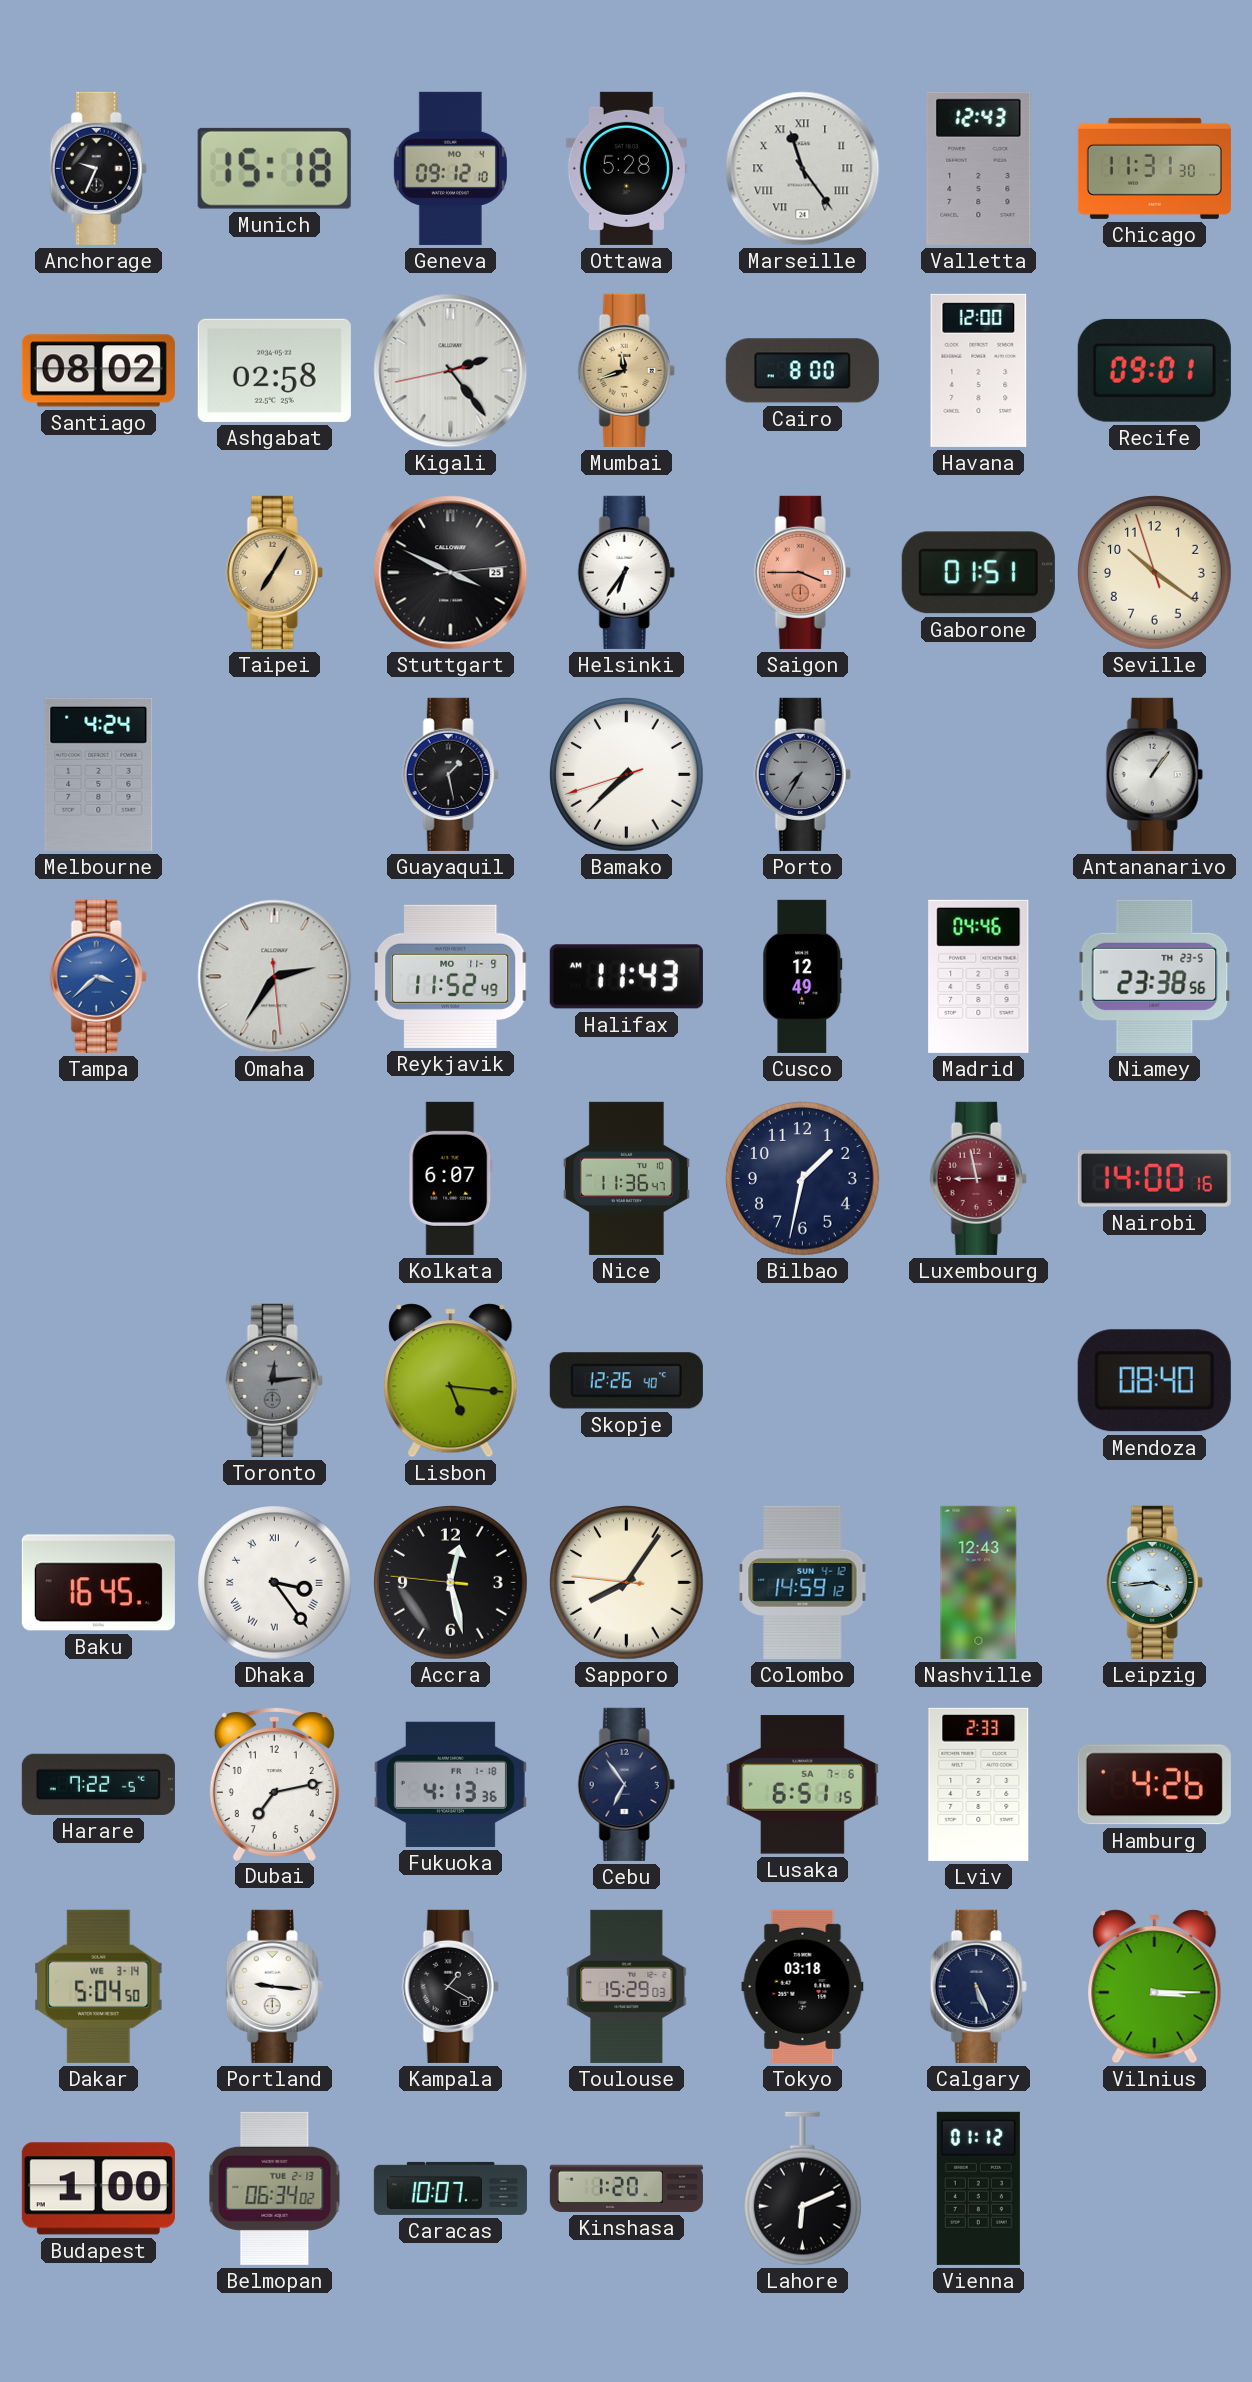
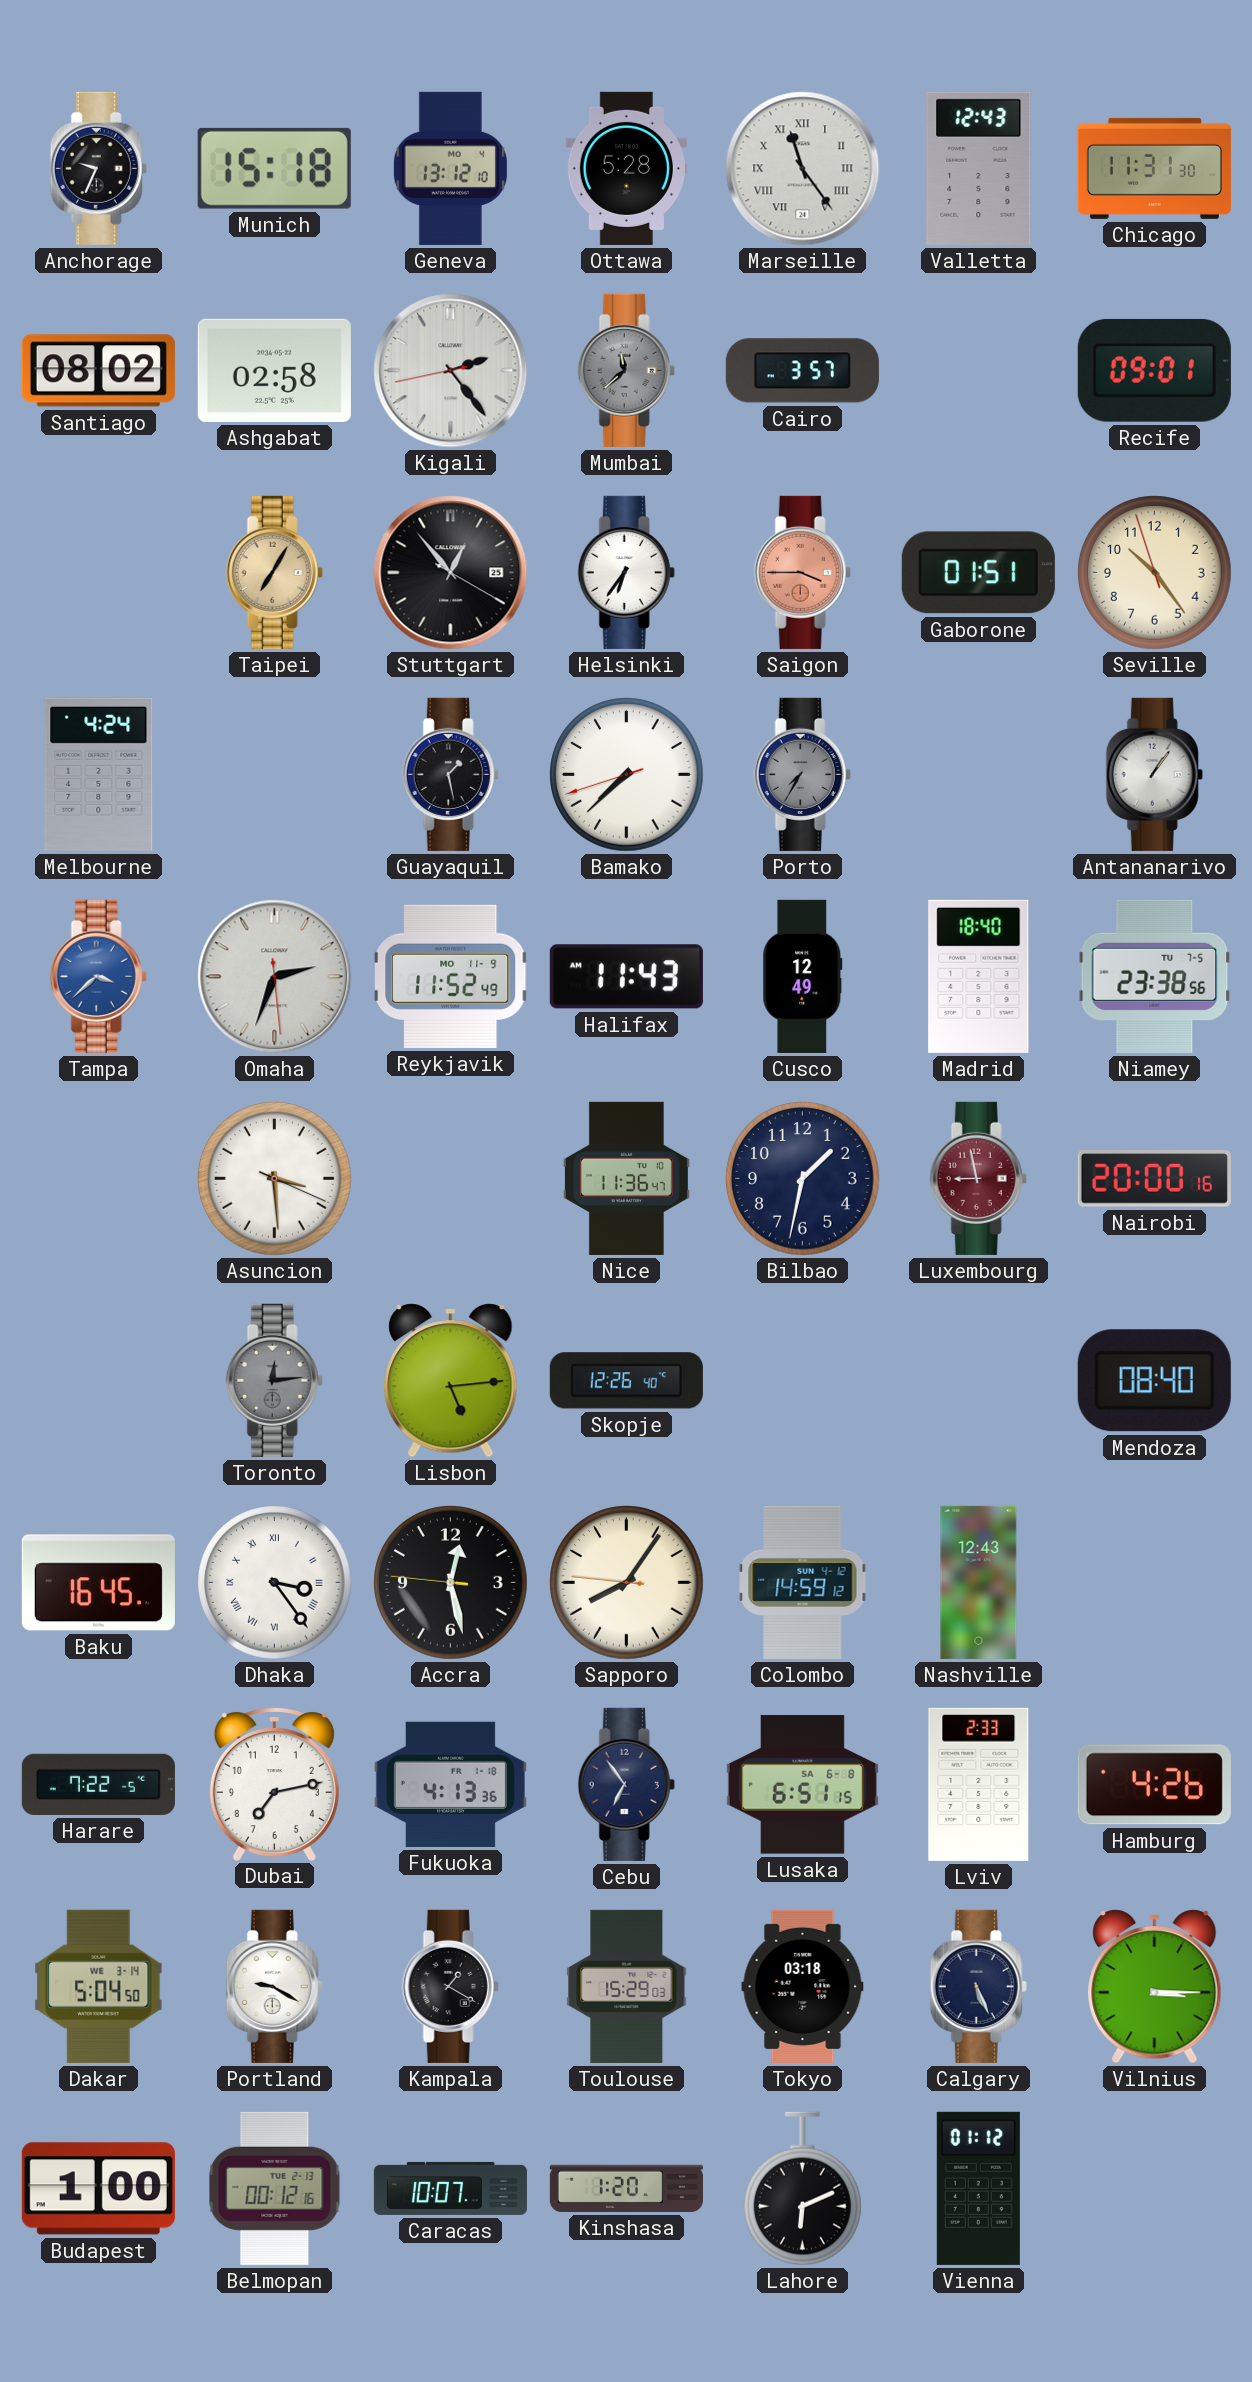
Geneva: 09:12 -> 13:12
Mumbai: 11:42 -> 11:38
Mumbai dial: champagne -> grey
Cairo: 8:00 -> 3:57
Havana: 12:00 -> none
Stuttgart: 3:49 -> 12:53
Seville: 10:20 -> 10:23
Omaha: 2:35 -> 2:33
Madrid: 04:46 -> 18:40
Niamey date: TH 23-5 -> TU 7-5
Asuncion: none -> 3:29
Kolkata: 6:07 -> none
Nairobi: 14:00 -> 20:00
Lisbon: 5:16 -> 5:14
Leipzig: 3:44 -> none
Lusaka date: SA 7-6 -> SA 6-8
Portland: 9:16 -> 9:20
Belmopan: 06:34 -> 00:12
